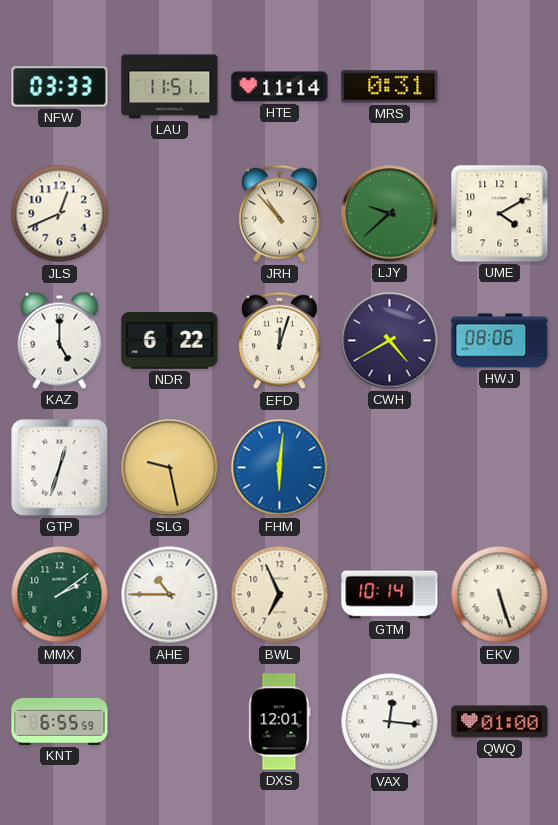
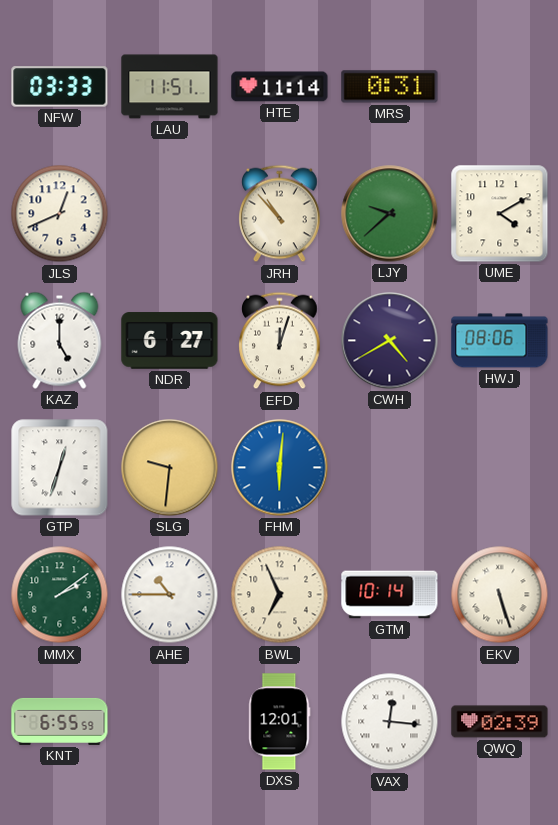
NDR: 6:22 -> 6:27
SLG: 9:28 -> 9:31
QWQ: 01:00 -> 02:39
